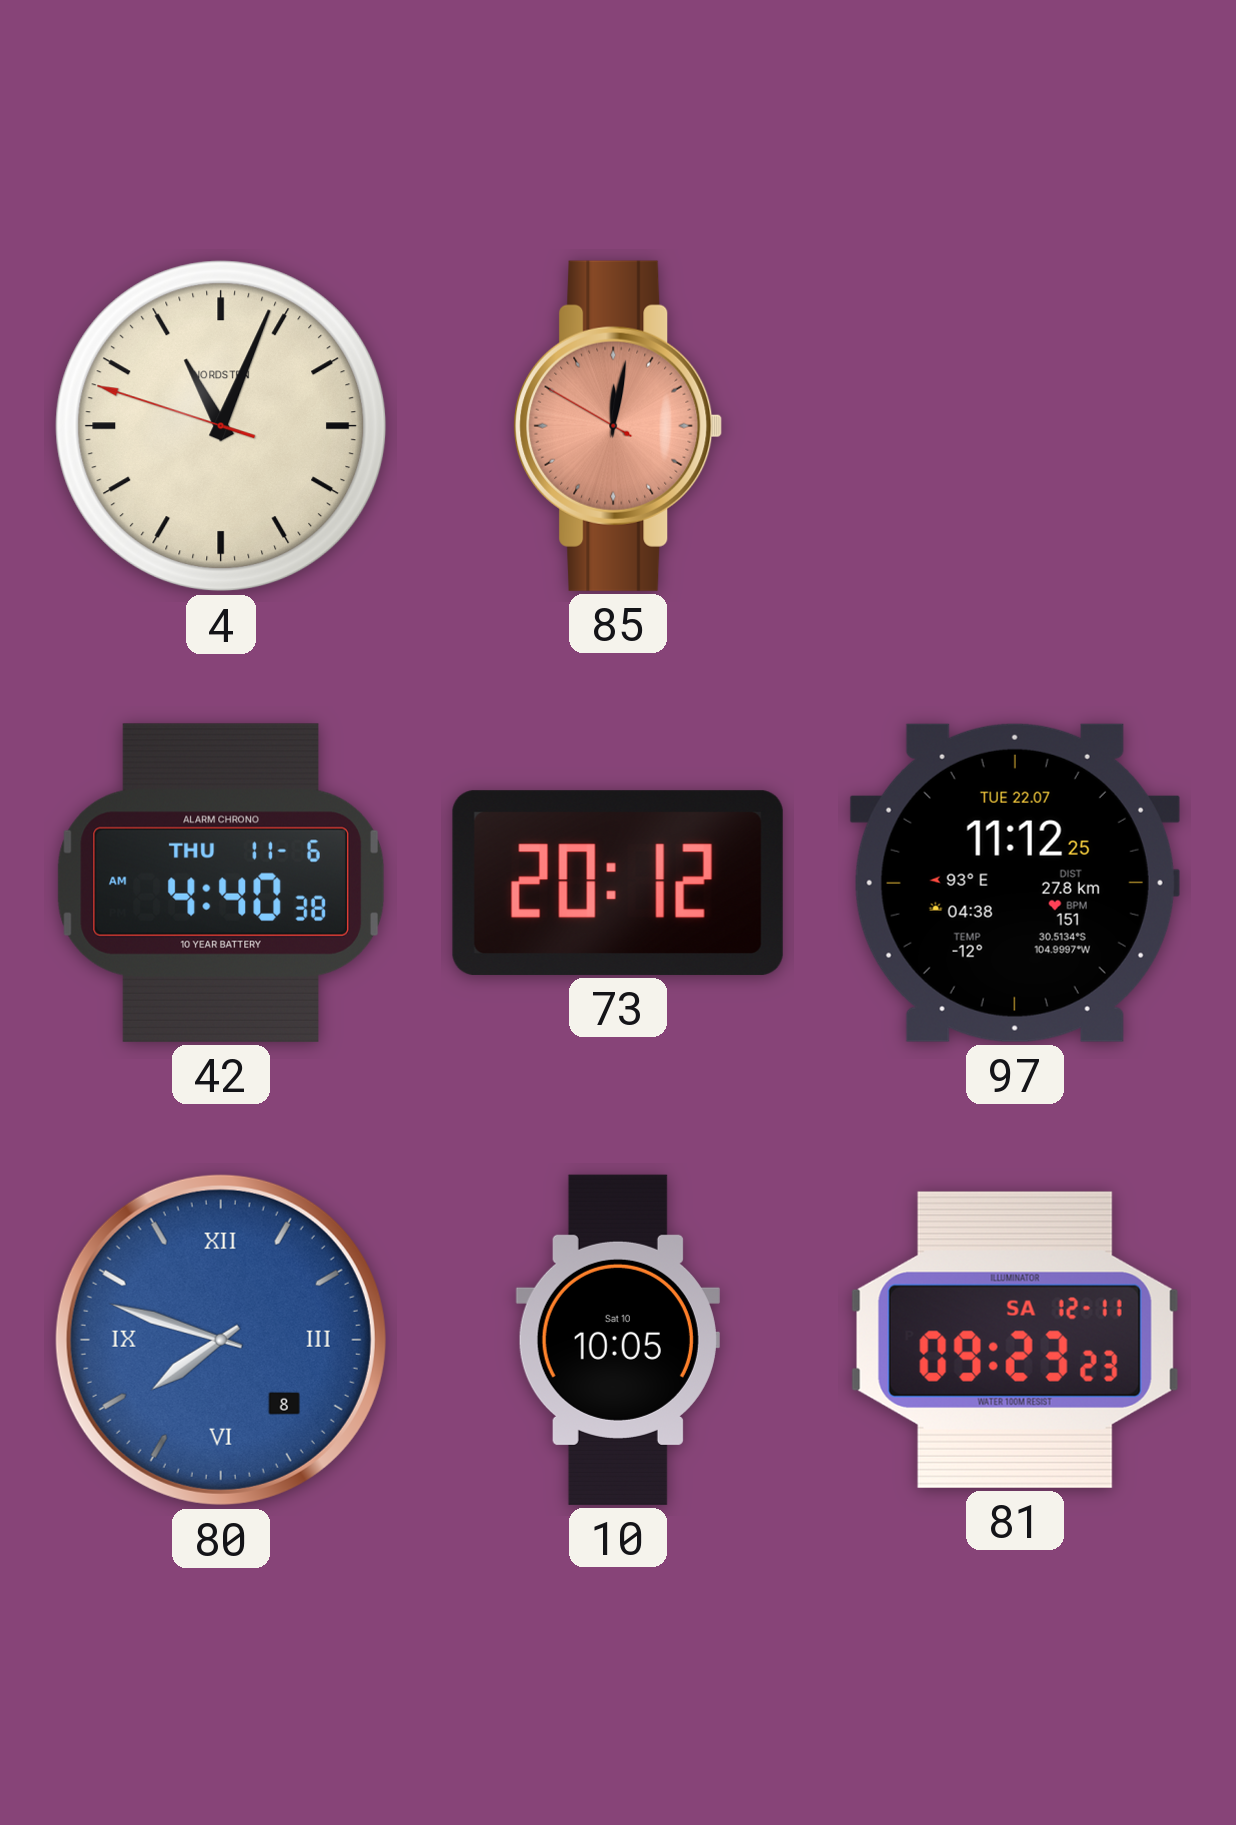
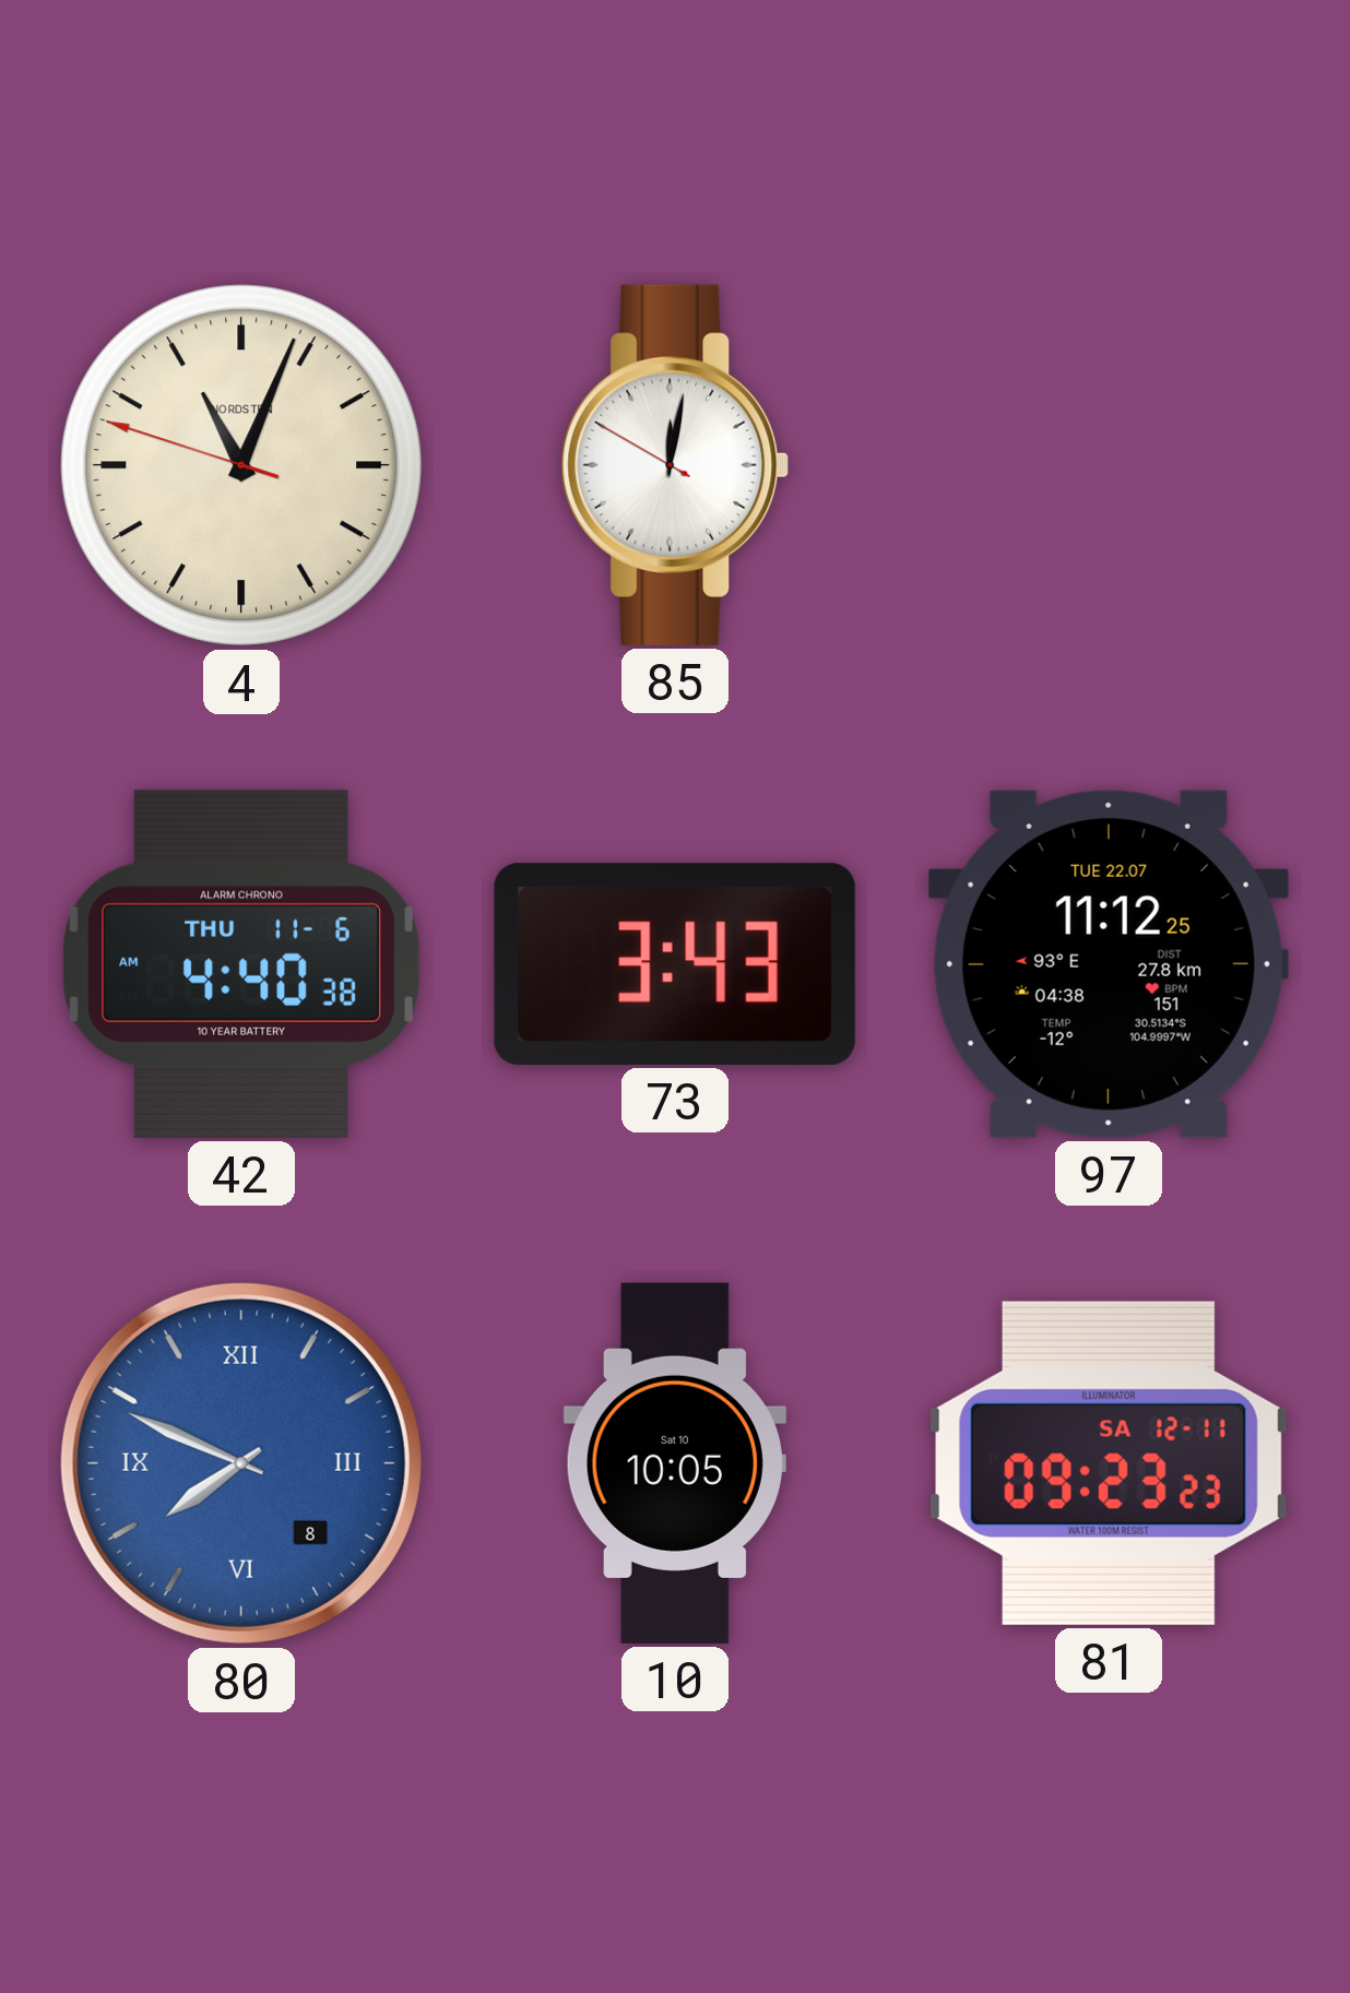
85 dial: salmon -> white
73: 20:12 -> 3:43
80: 7:48 -> 7:49
